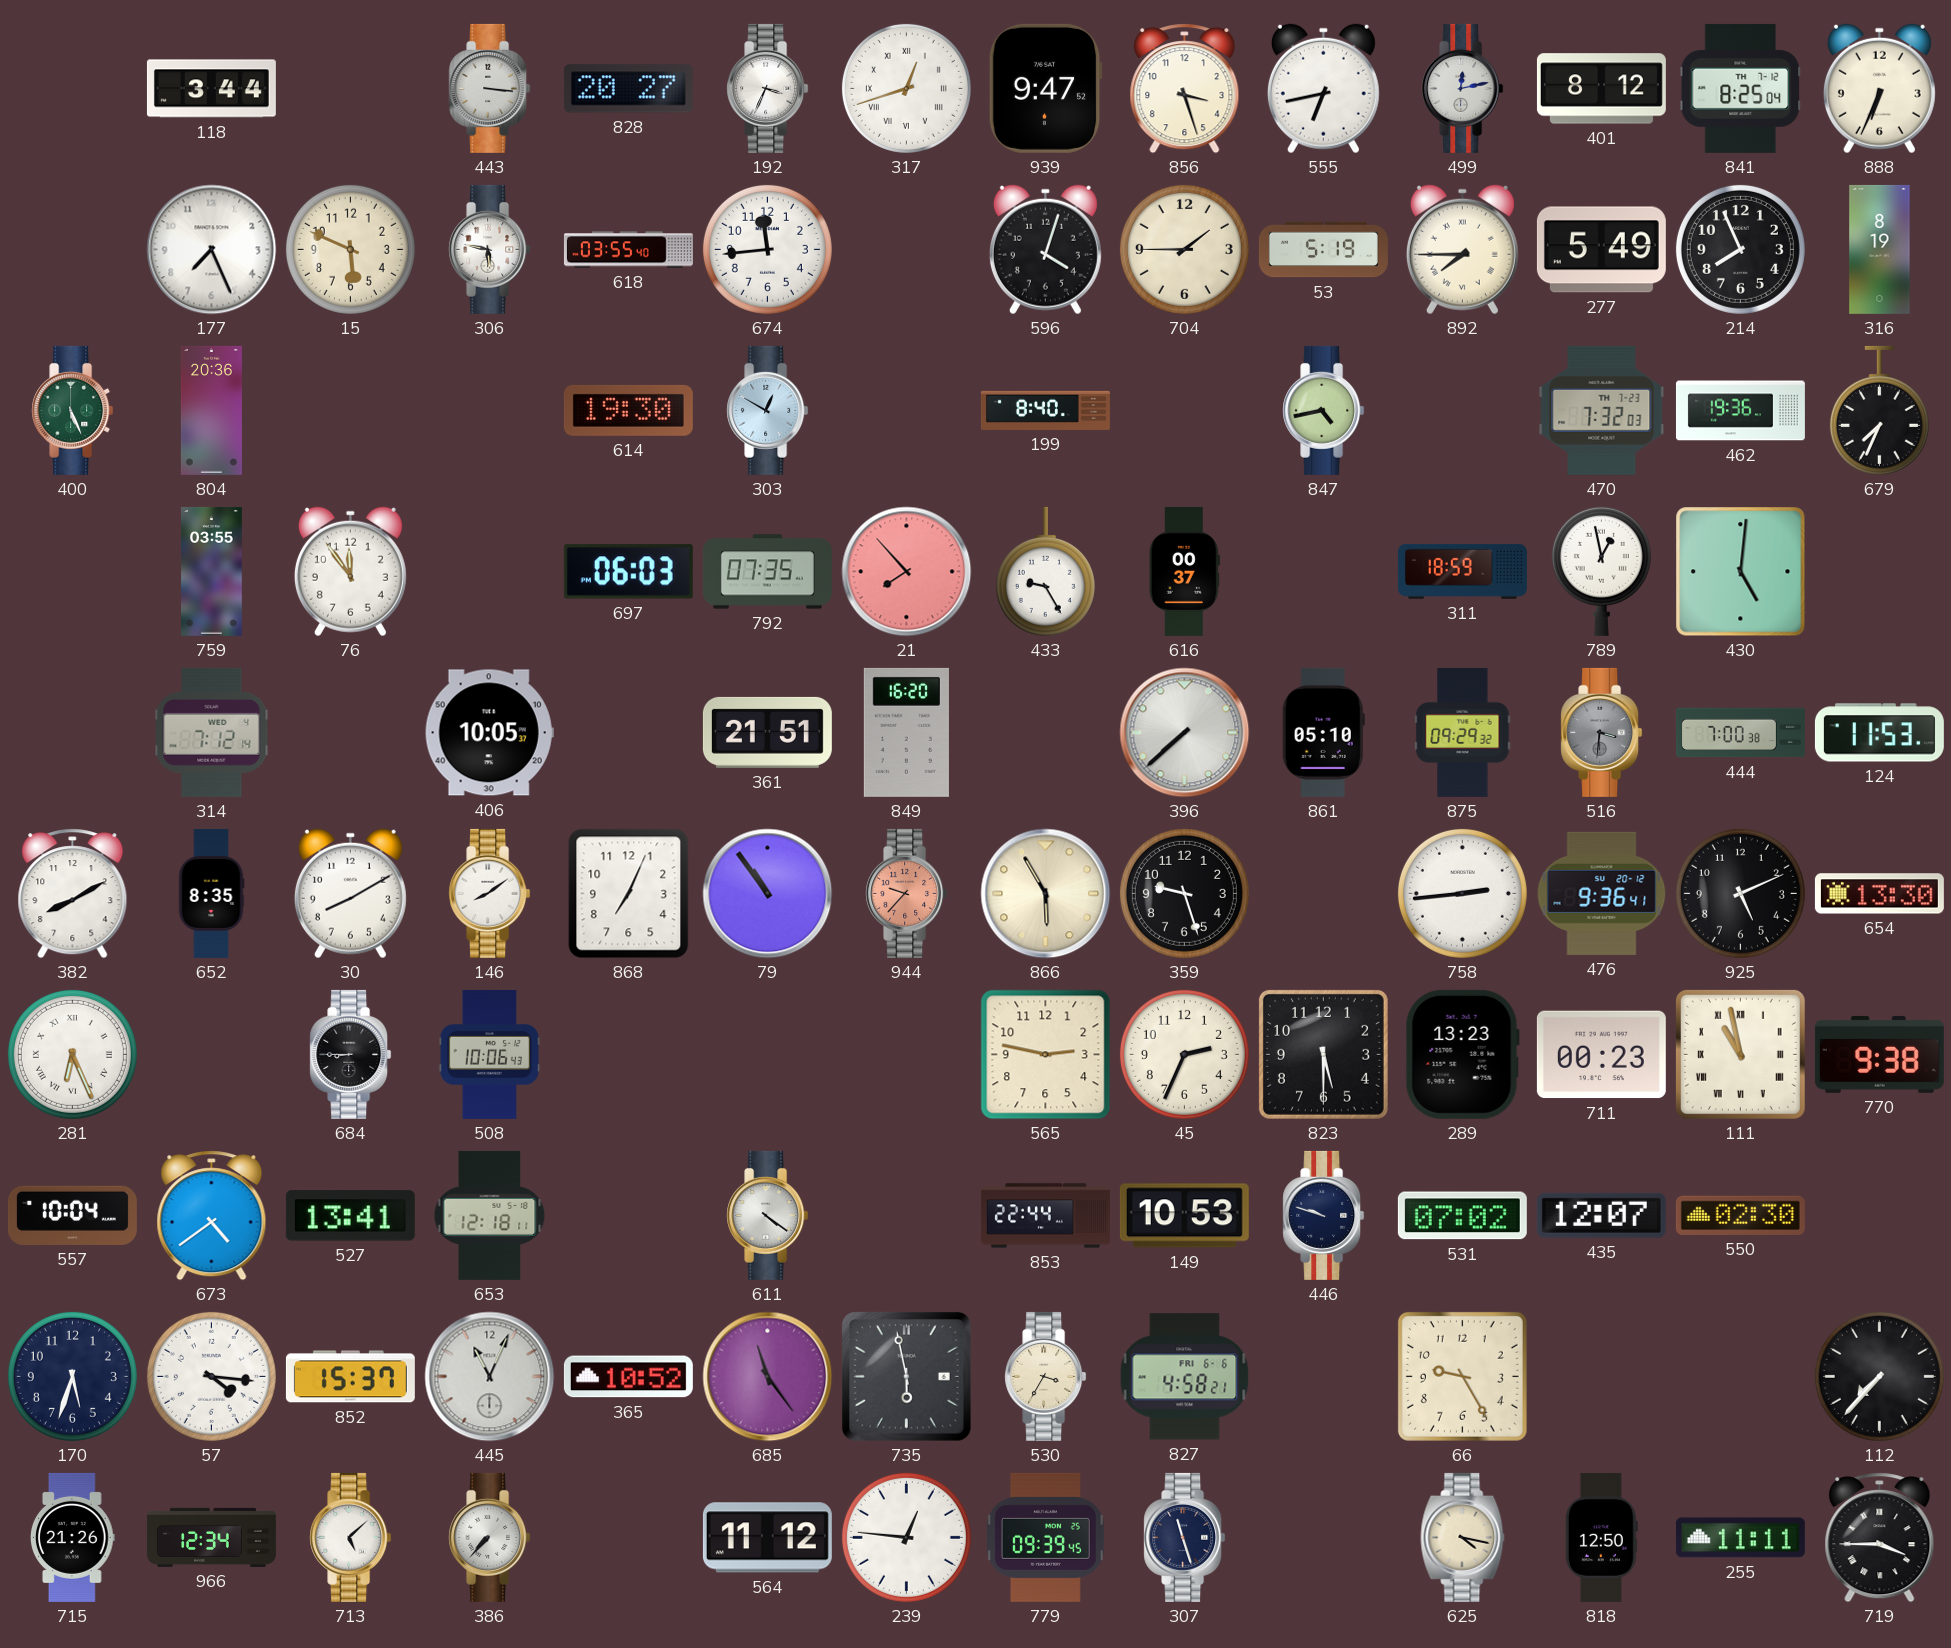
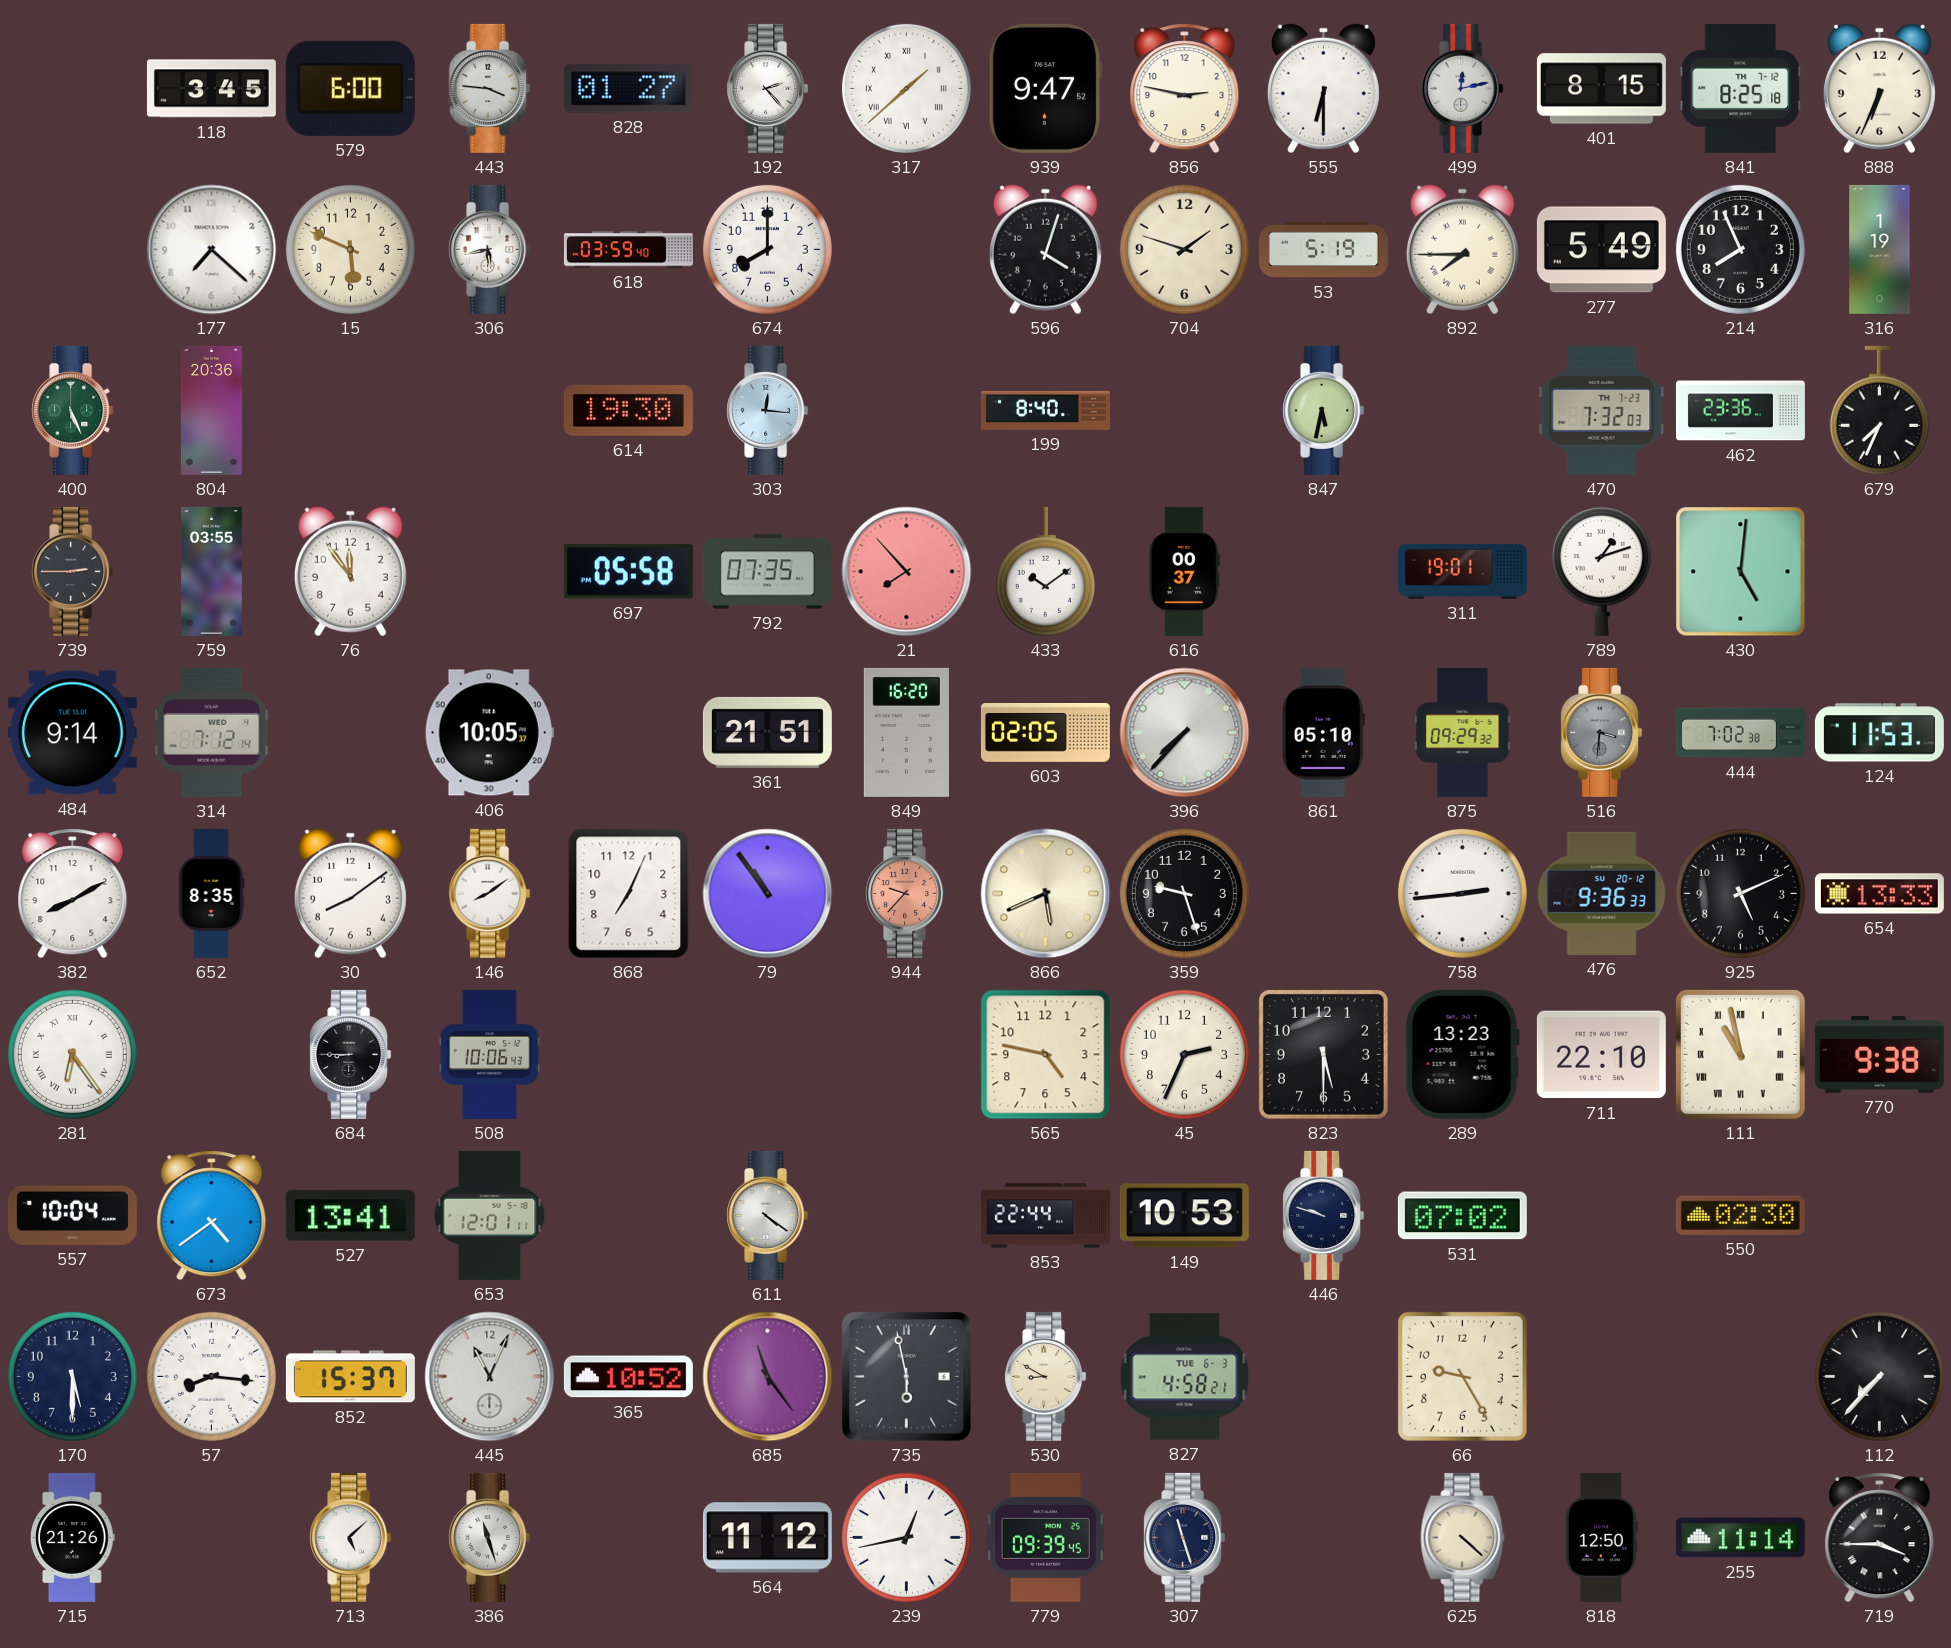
118: 3:44 -> 3:45
579: none -> 6:00
443: 3:16 -> 3:46
828: 20:27 -> 01:27
192: 3:34 -> 2:23
317: 12:42 -> 1:38
856: 3:27 -> 2:47
555: 6:43 -> 6:30
401: 8:12 -> 8:15
841: 8:25:04 -> 8:25:18
177: 7:26 -> 7:22
306: 5:47 -> 5:43
618: 03:55 -> 03:59
674: 11:44 -> 8:00
704: 1:45 -> 1:48
316: 8:19 -> 1:19
303: 12:50 -> 12:16
847: 4:43 -> 5:32
462: 19:36 -> 23:36
739: none -> 2:45
697: 06:03 -> 05:58
433: 9:25 -> 10:09
311: 18:59 -> 19:01
789: 12:58 -> 1:12
484: none -> 9:14
603: none -> 02:05
396: 7:38 -> 7:37
444: 7:00 -> 7:02
30: 8:10 -> 8:09
866: 5:55 -> 5:41
476: 9:36:41 -> 9:36:33
654: 13:30 -> 13:33
281: 6:26 -> 6:24
565: 2:47 -> 4:47
711: 00:23 -> 22:10
653: 12:18 -> 12:01
435: 12:07 -> none
170: 5:33 -> 5:30
57: 4:16 -> 8:16
530: 3:35 -> 8:50
827 date: FRI 6-6 -> TUE 6-3
966: 12:34 -> none
386: 7:37 -> 11:27
239: 12:46 -> 12:43
625: 4:17 -> 4:22
255: 11:11 -> 11:14
